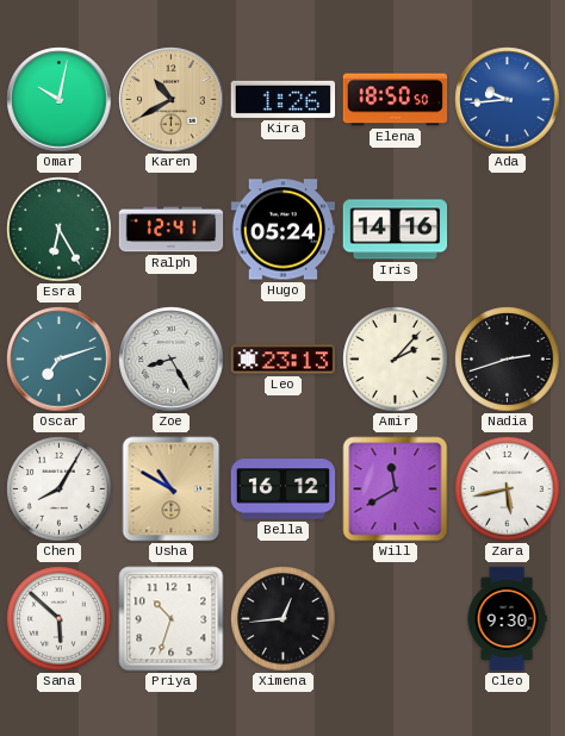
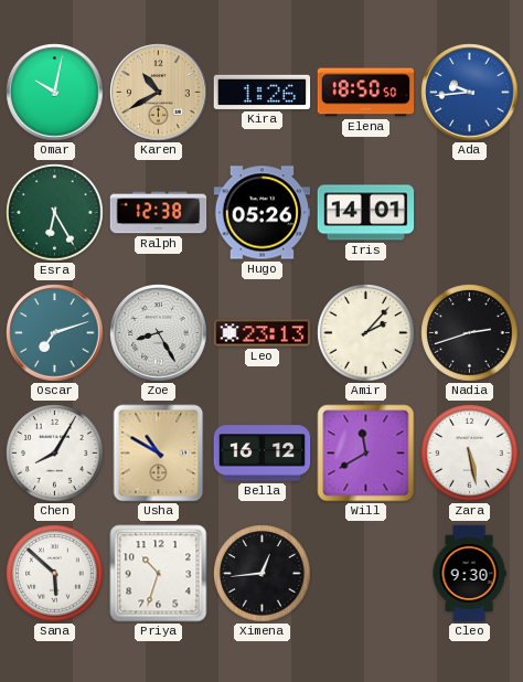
Ralph: 12:41 -> 12:38
Hugo: 05:24 -> 05:26
Iris: 14:16 -> 14:01
Zara: 5:43 -> 5:28
